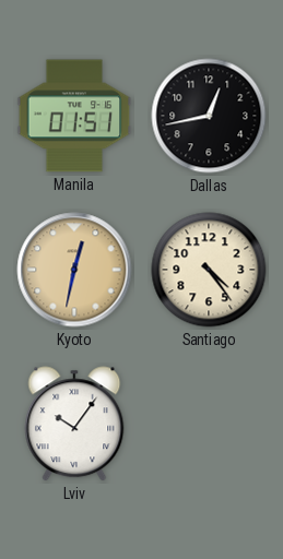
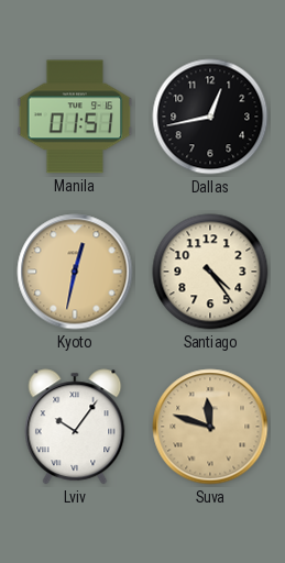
Suva: none -> 11:48
